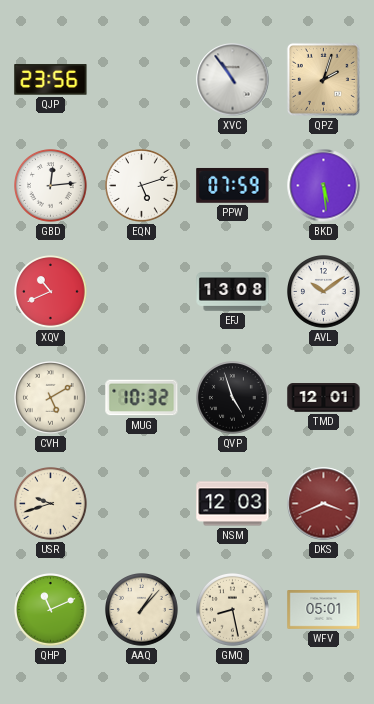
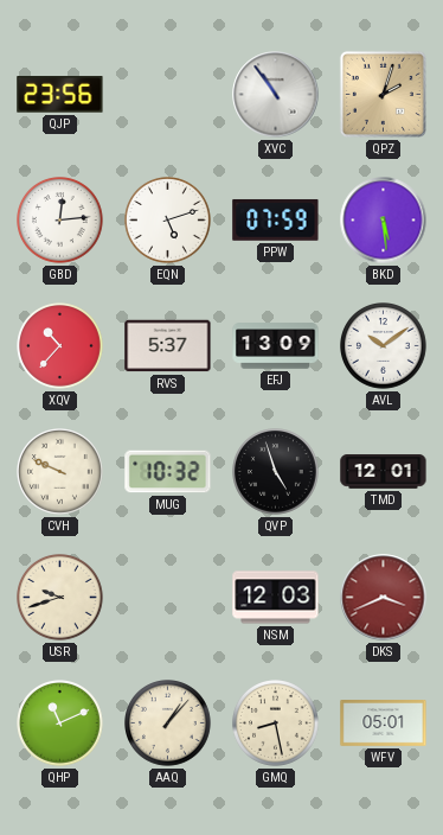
XQV: 10:41 -> 10:37
RVS: none -> 5:37
EFJ: 13:08 -> 13:09
CVH: 5:10 -> 9:49
